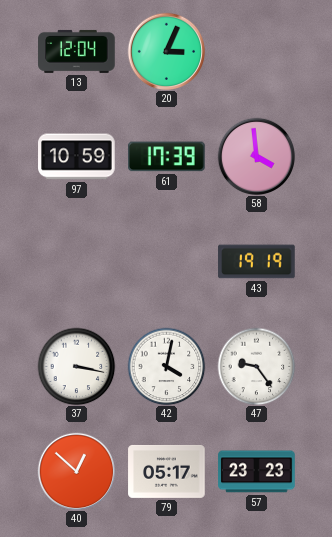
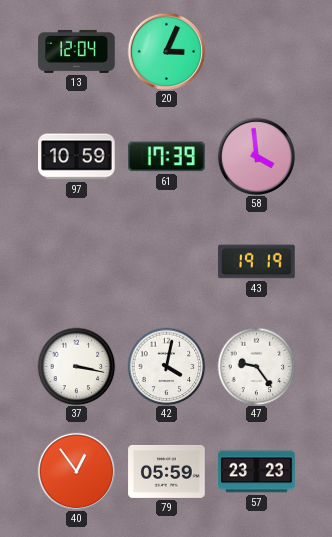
40: 12:52 -> 12:54
79: 05:17 -> 05:59
